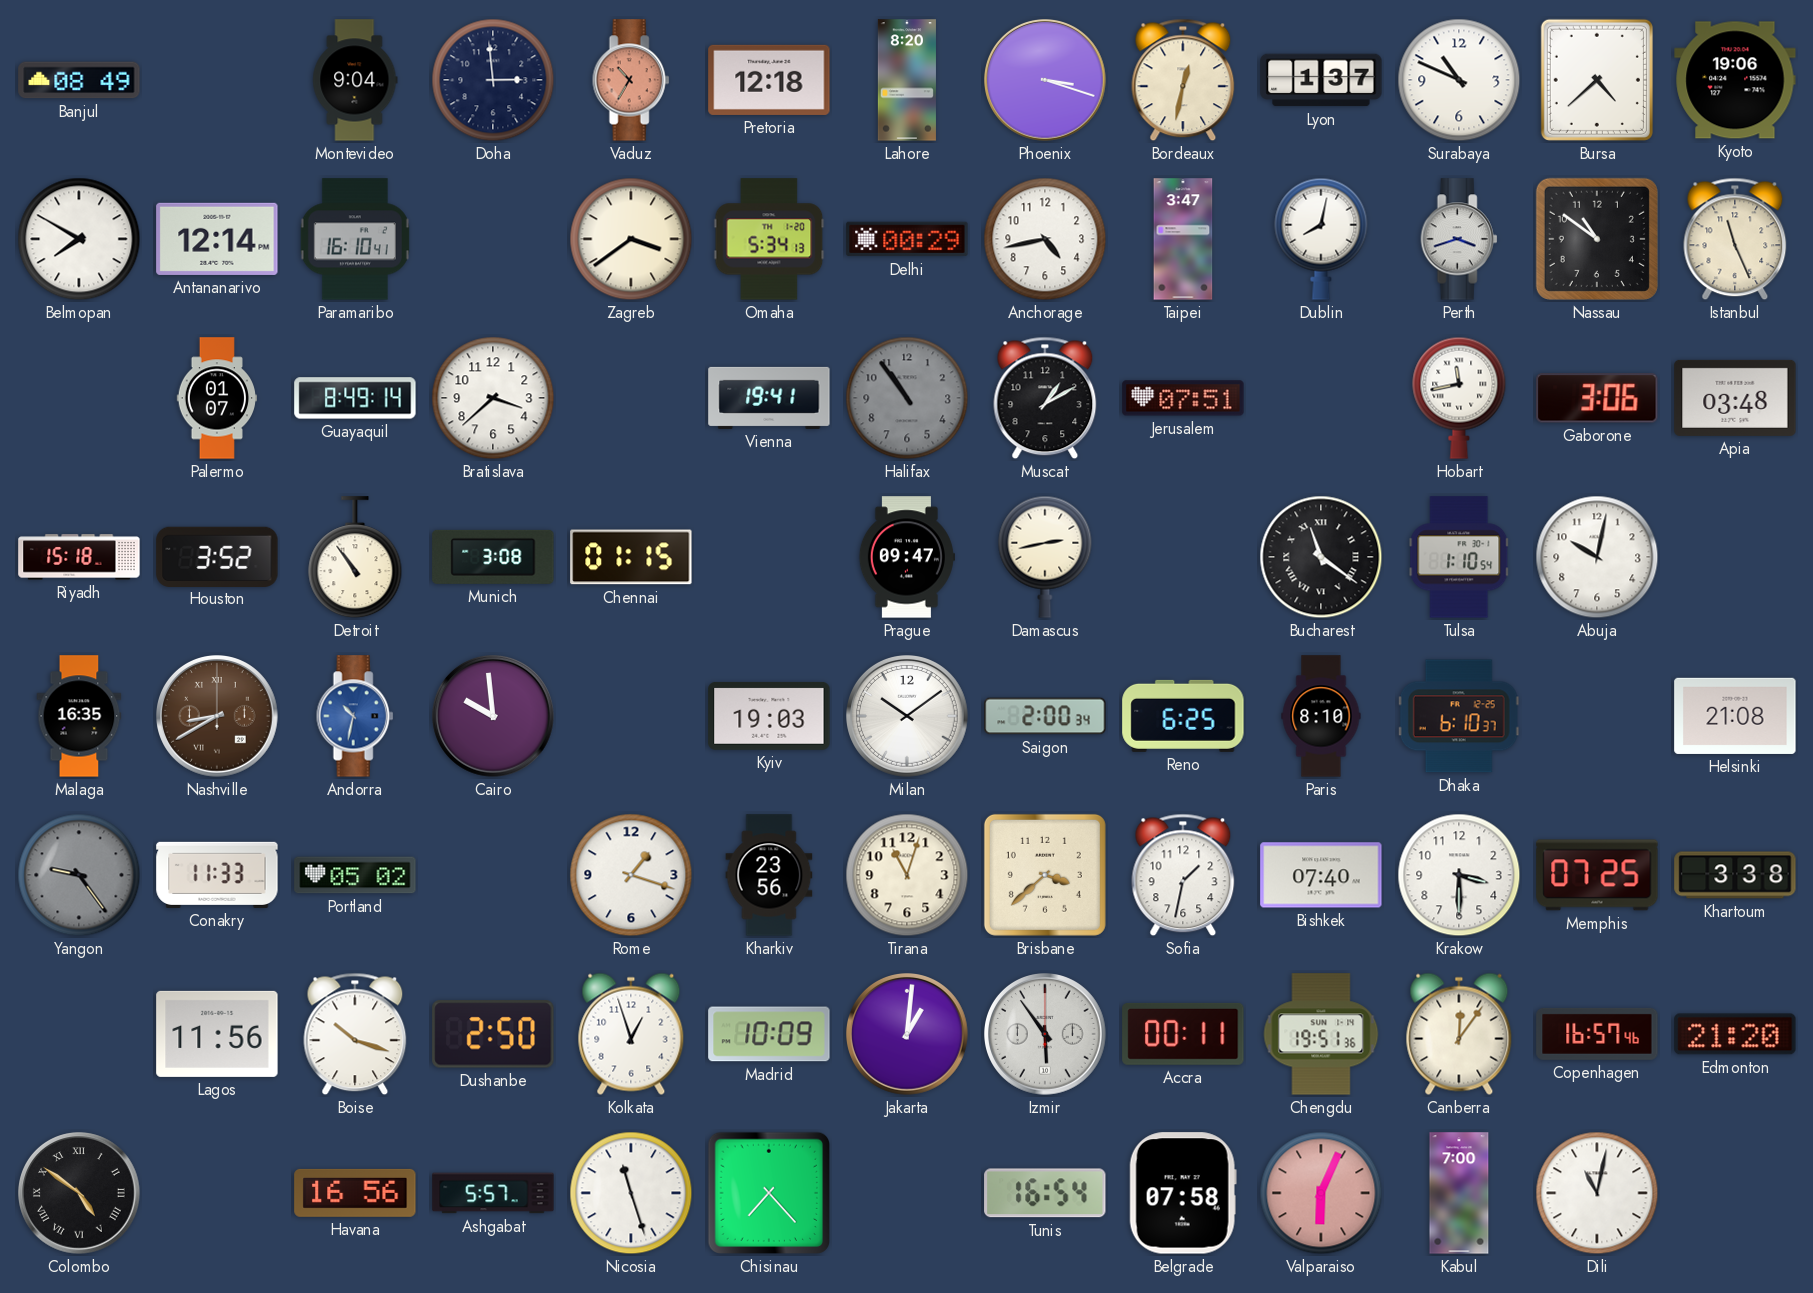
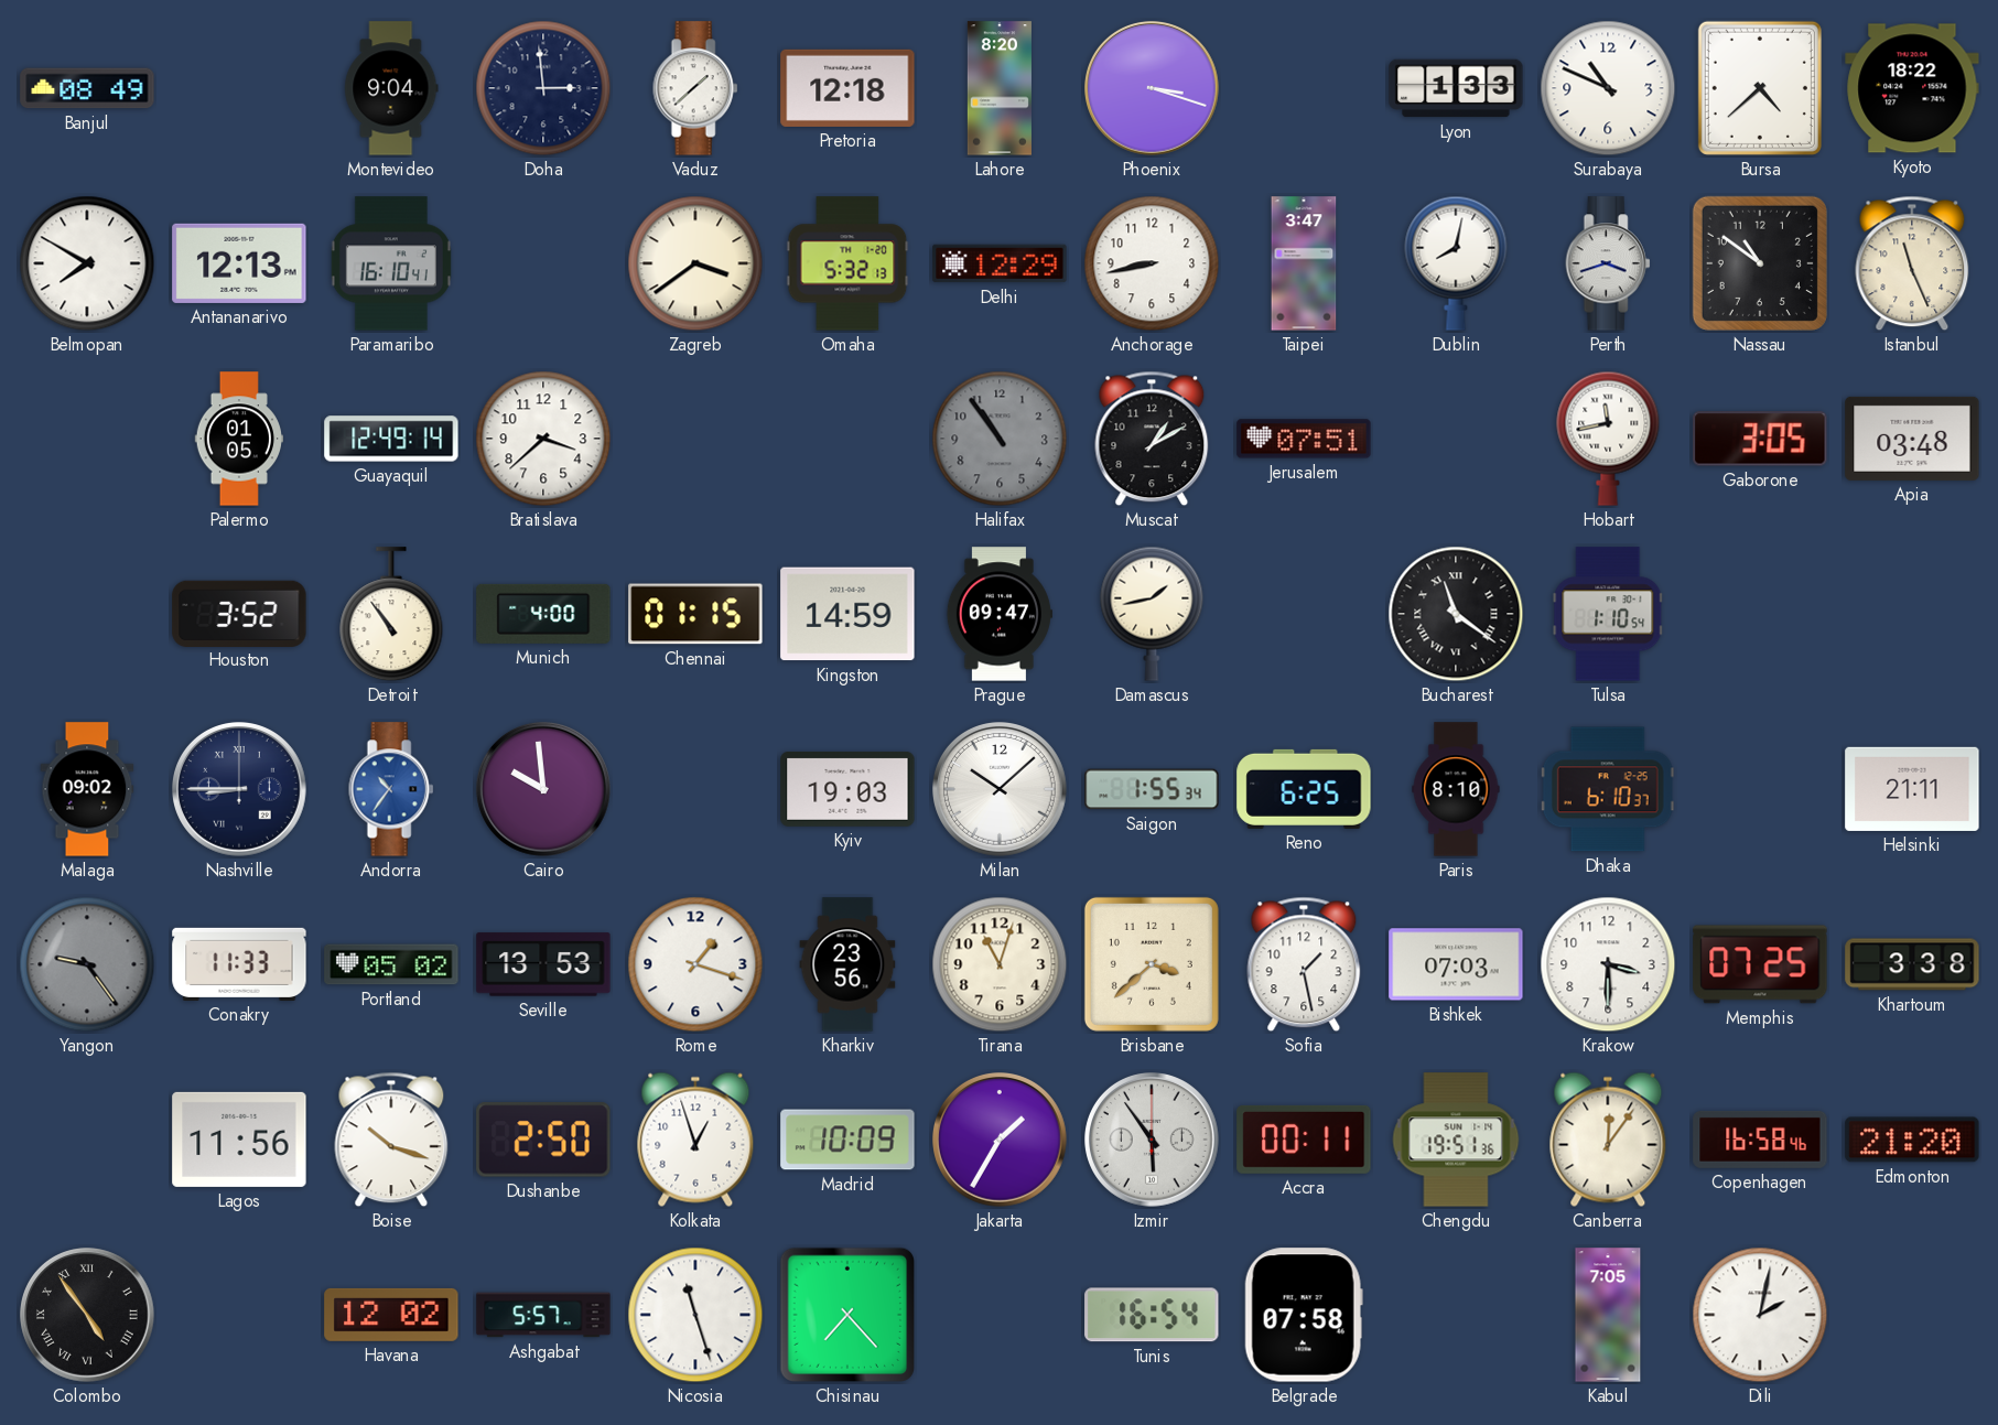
Vaduz: 10:35 -> 1:38
Vaduz dial: salmon -> white
Bordeaux: 12:32 -> none
Lyon: 1:37 -> 1:33
Kyoto: 19:06 -> 18:22
Antananarivo: 12:14 -> 12:13
Omaha: 5:34 -> 5:32
Delhi: 00:29 -> 12:29
Anchorage: 4:43 -> 8:43
Palermo: 01:07 -> 01:05
Guayaquil: 8:49 -> 12:49
Vienna: 19:41 -> none
Gaborone: 3:06 -> 3:05
Riyadh: 15:18 -> none
Munich: 3:08 -> 4:00
Kingston: none -> 14:59
Damascus: 2:43 -> 1:43
Abuja: 10:02 -> none
Malaga: 16:35 -> 09:02
Nashville: 8:40 -> 8:45
Nashville dial: brown -> navy
Andorra: 10:32 -> 10:36
Milan: 10:09 -> 10:08
Saigon: 2:00 -> 1:55
Helsinki: 21:08 -> 21:11
Seville: none -> 13:53
Sofia: 1:32 -> 1:28
Bishkek: 07:40 -> 07:03
Jakarta: 1:01 -> 1:35
Copenhagen: 16:57 -> 16:58
Colombo: 4:51 -> 4:54
Havana: 16:56 -> 12:02
Valparaiso: 6:04 -> none
Kabul: 7:00 -> 7:05
Dili: 11:02 -> 2:02
